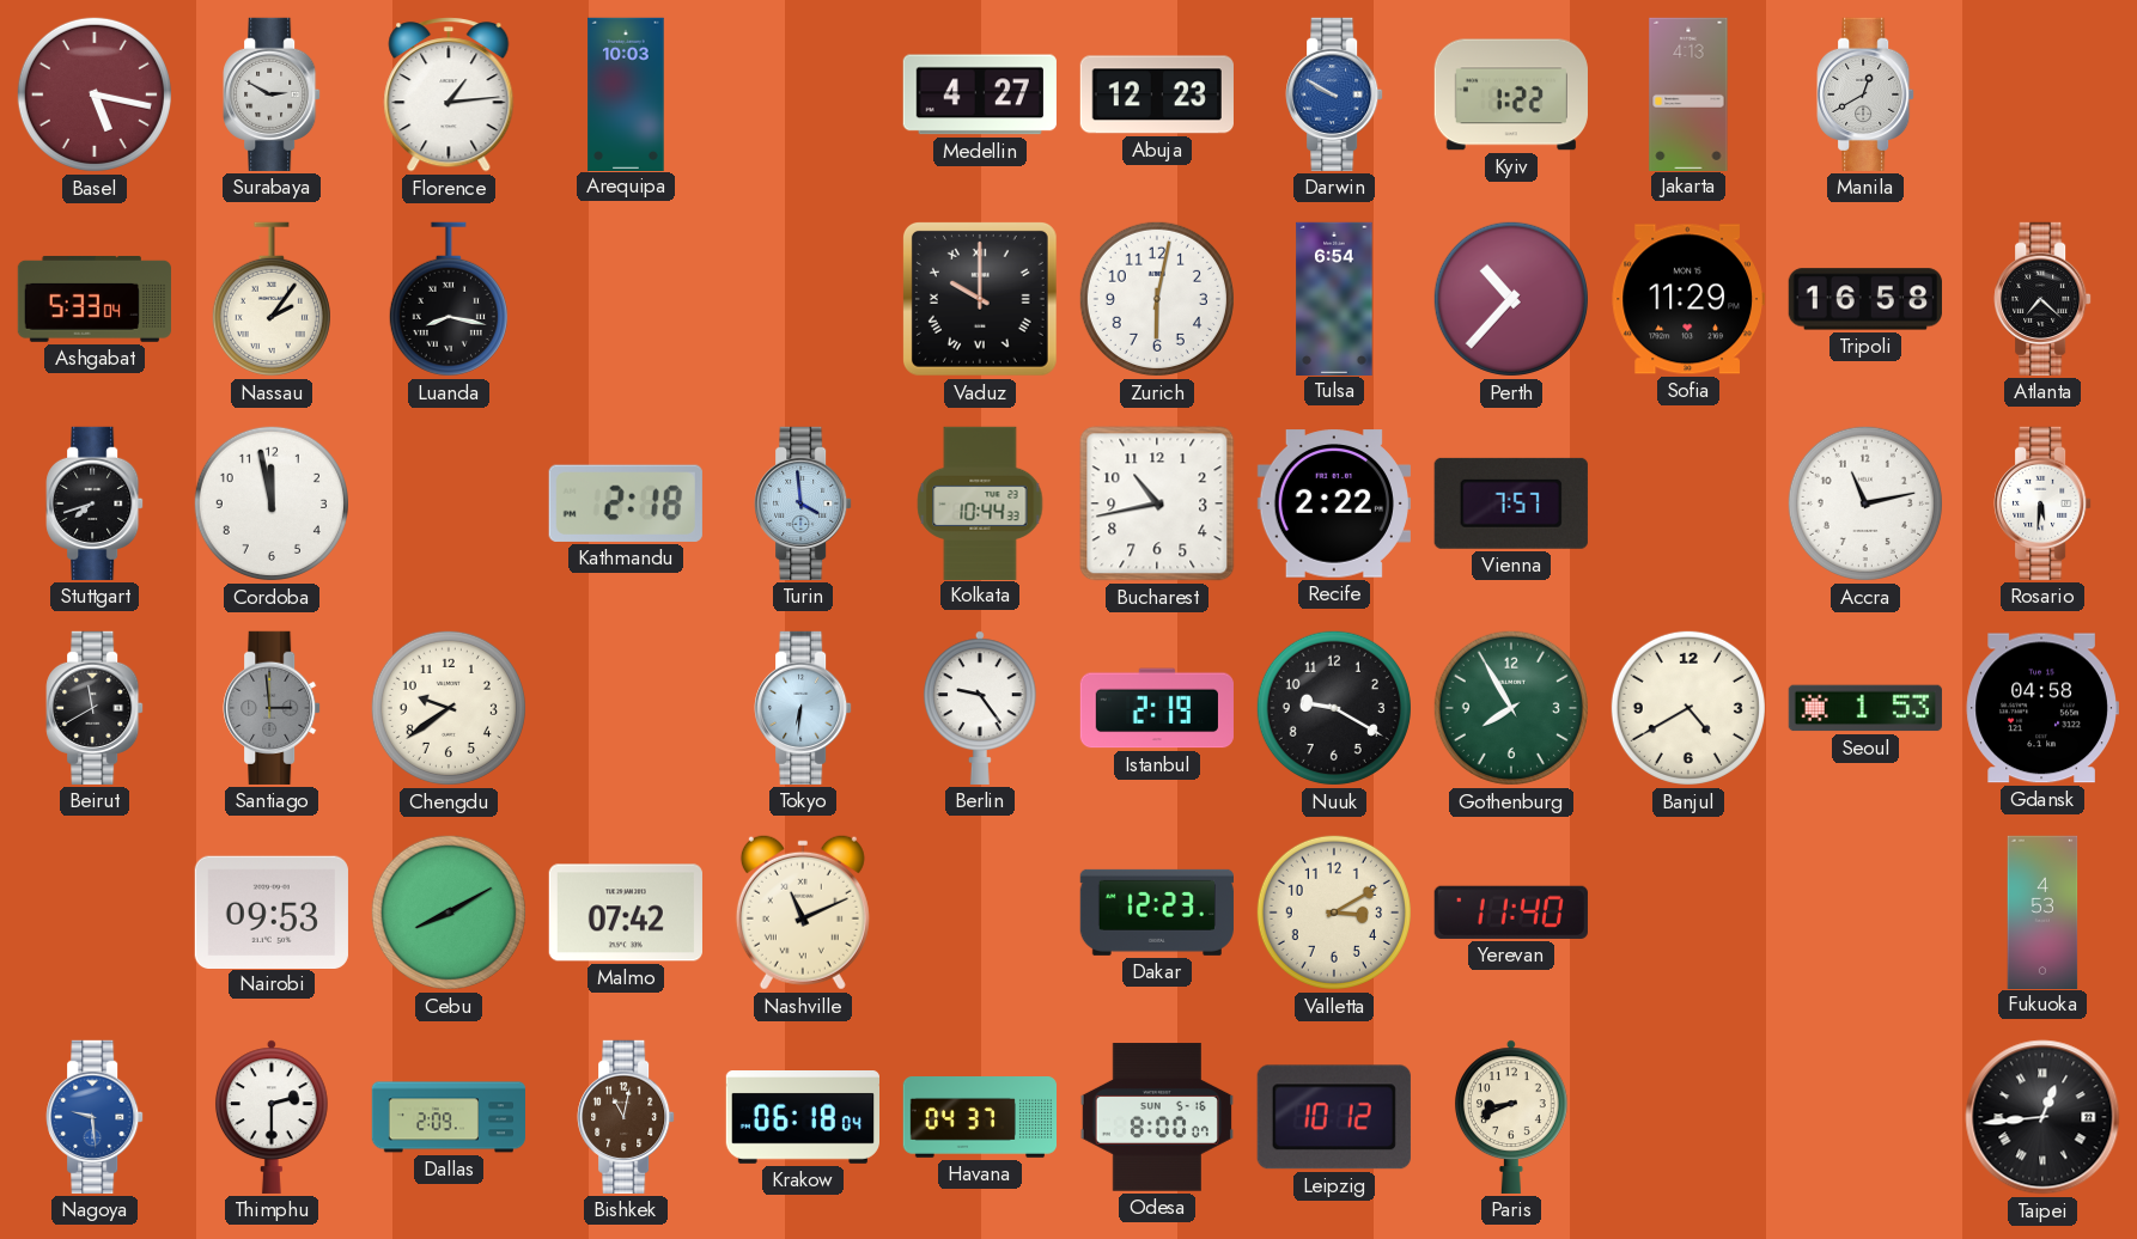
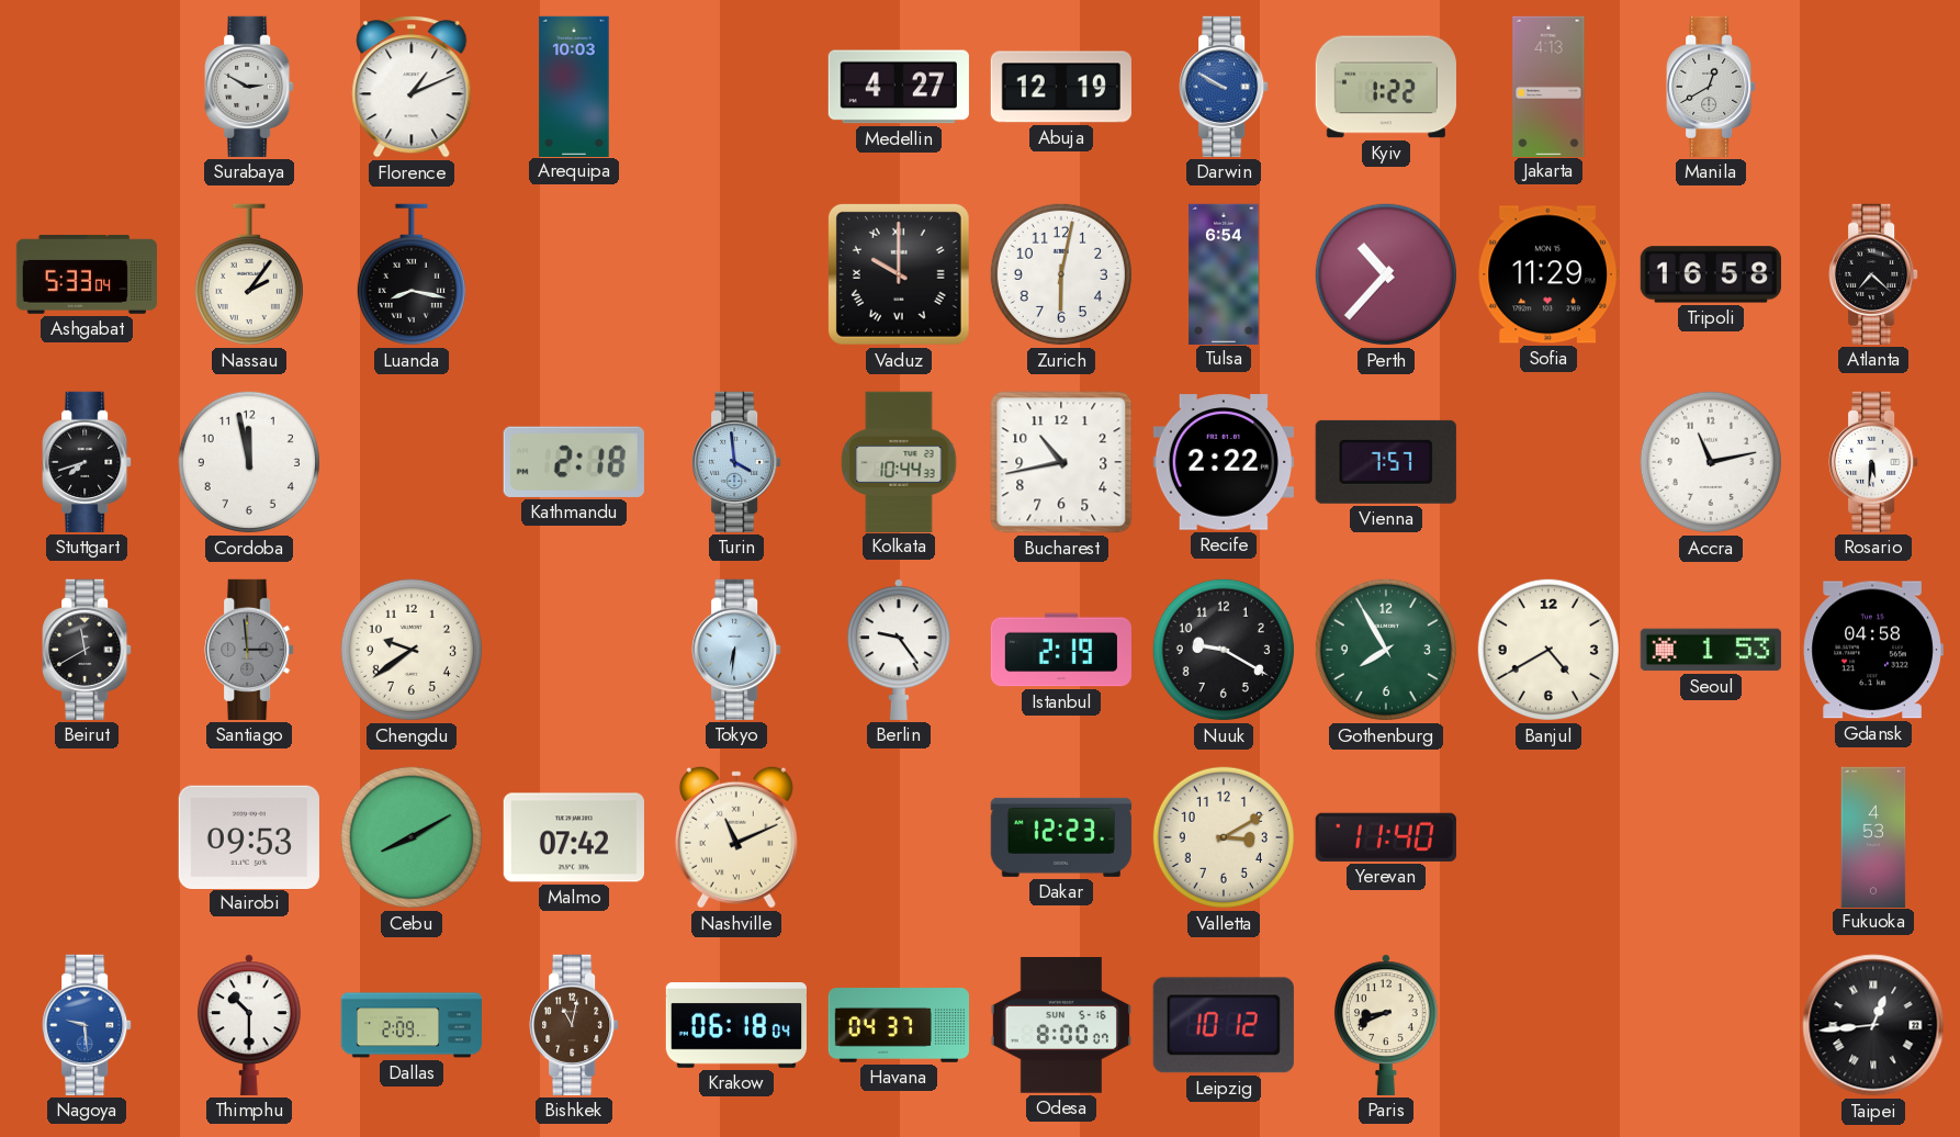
Basel: 5:17 -> none
Florence: 1:14 -> 1:11
Abuja: 12:23 -> 12:19
Thimphu: 2:30 -> 10:30
